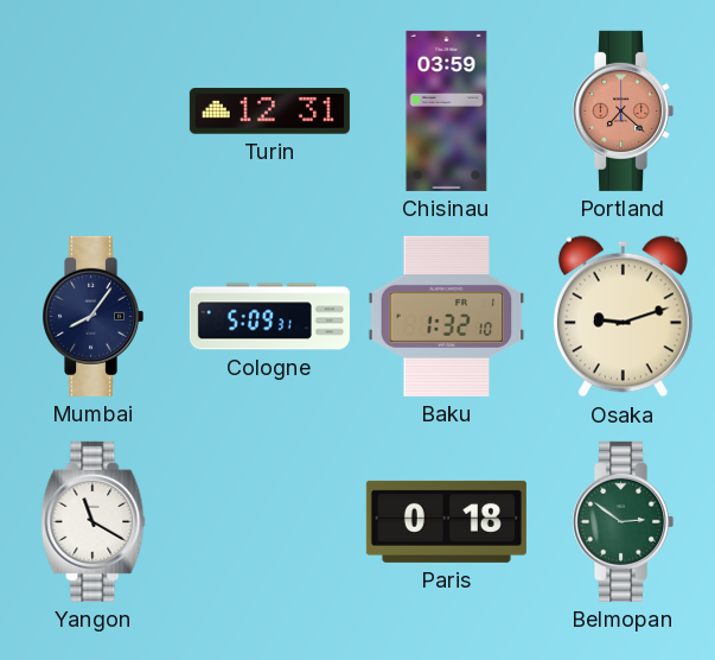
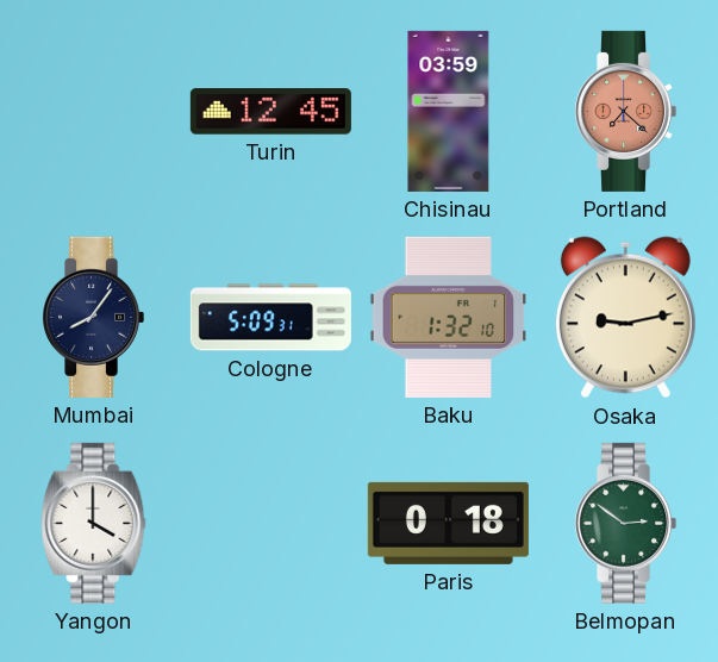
Turin: 12:31 -> 12:45
Osaka: 9:12 -> 9:13
Yangon: 11:20 -> 4:00
